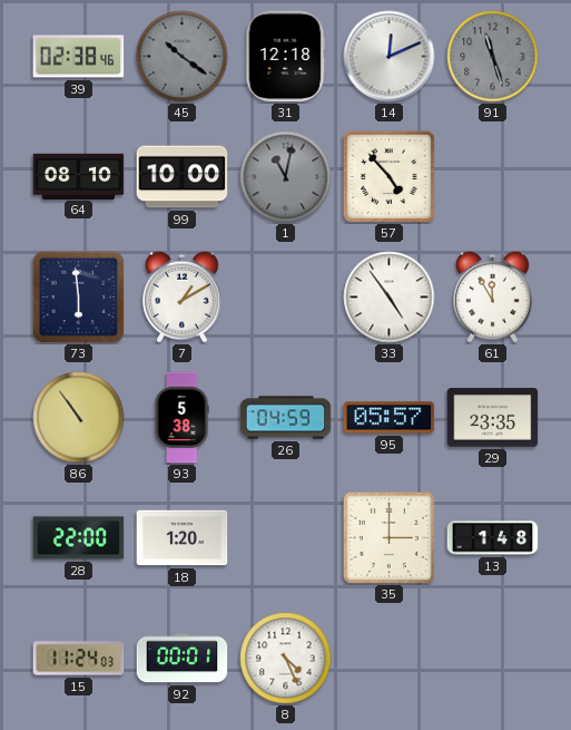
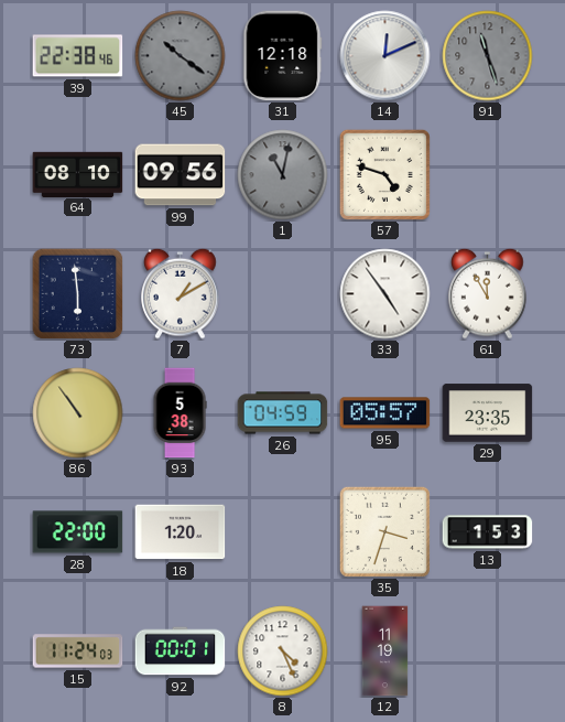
39: 02:38 -> 22:38
99: 10:00 -> 09:56
57: 4:53 -> 4:48
35: 3:00 -> 3:33
13: 1:48 -> 1:53
12: none -> 11:19
